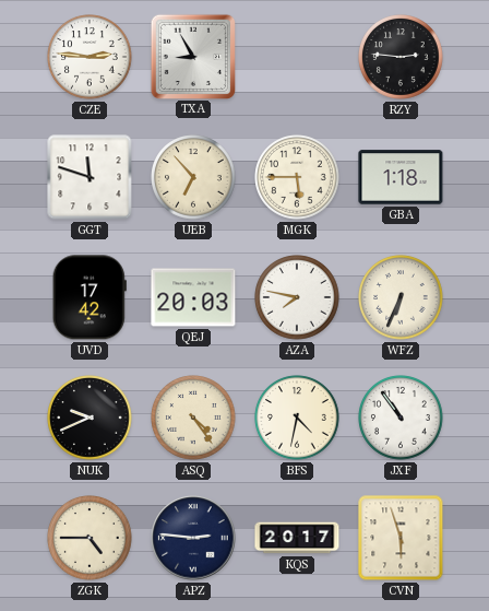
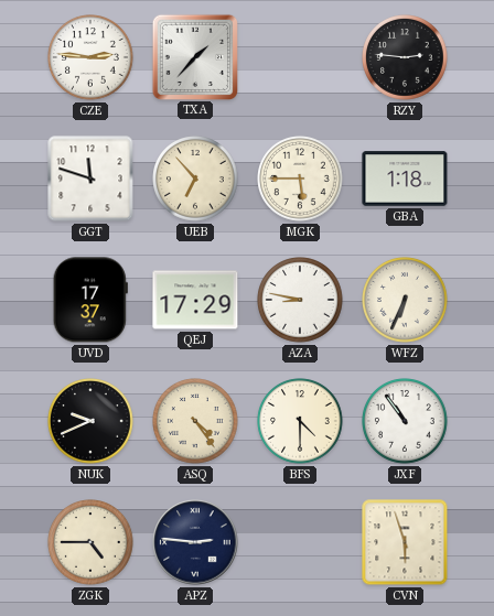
TXA: 8:55 -> 1:37
UVD: 17:42 -> 17:37
QEJ: 20:03 -> 17:29
AZA: 7:47 -> 8:47
BFS: 4:32 -> 4:30
KQS: 20:17 -> none
